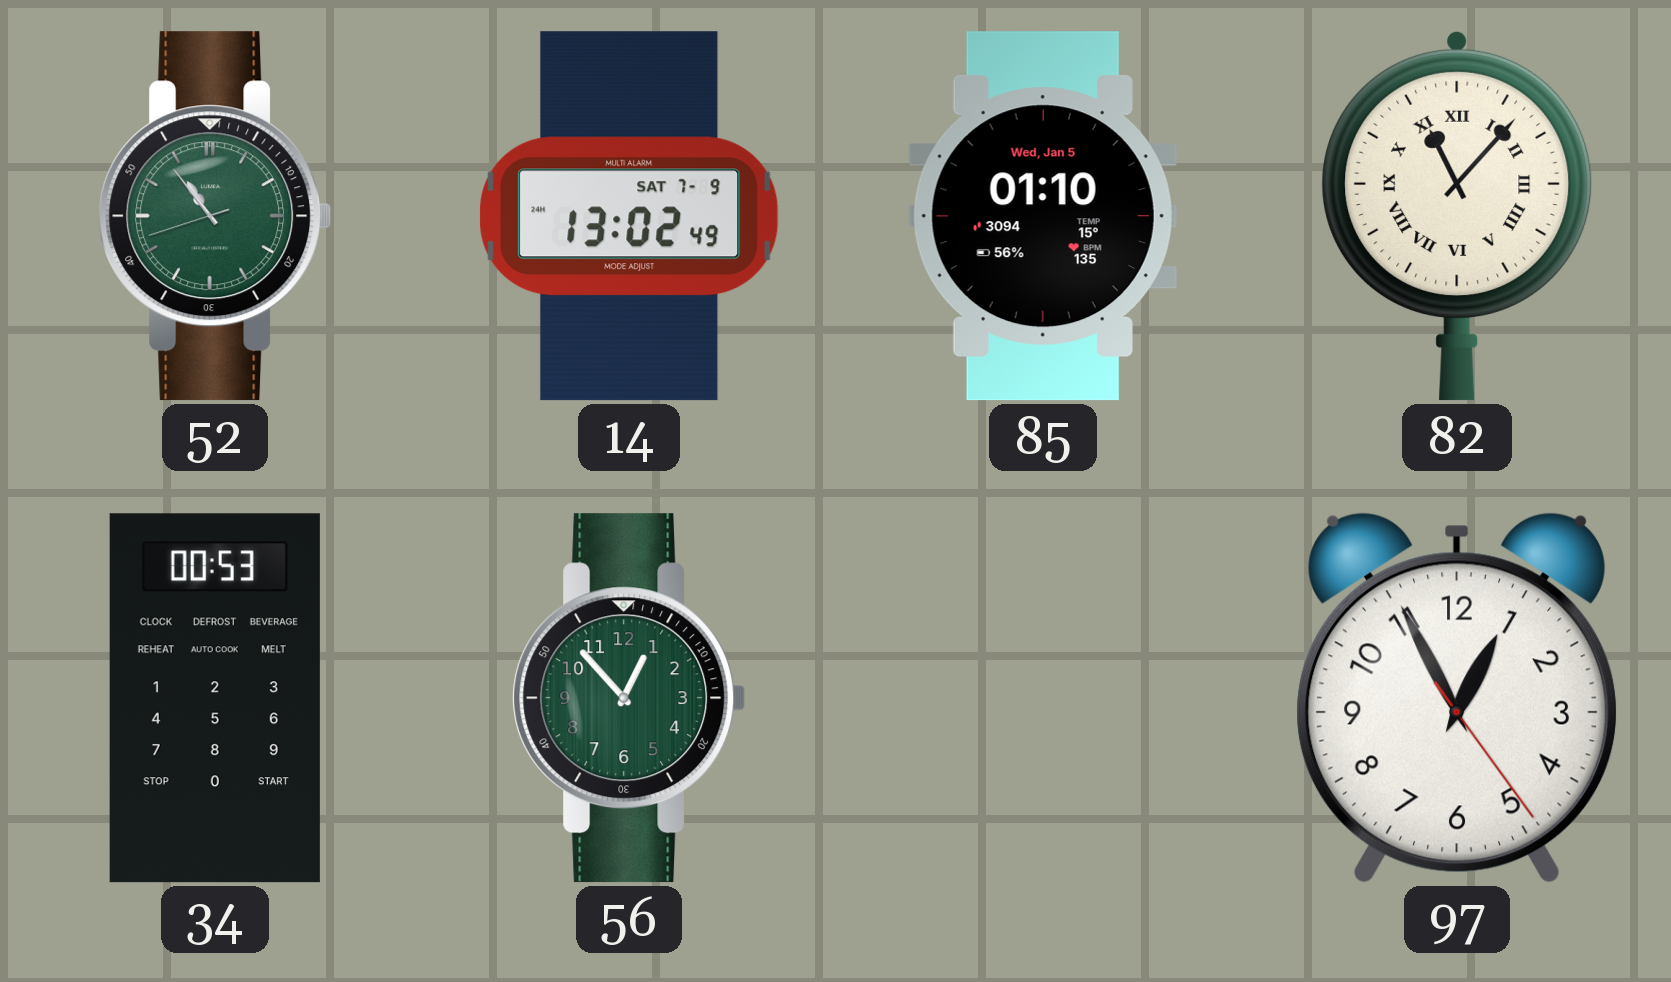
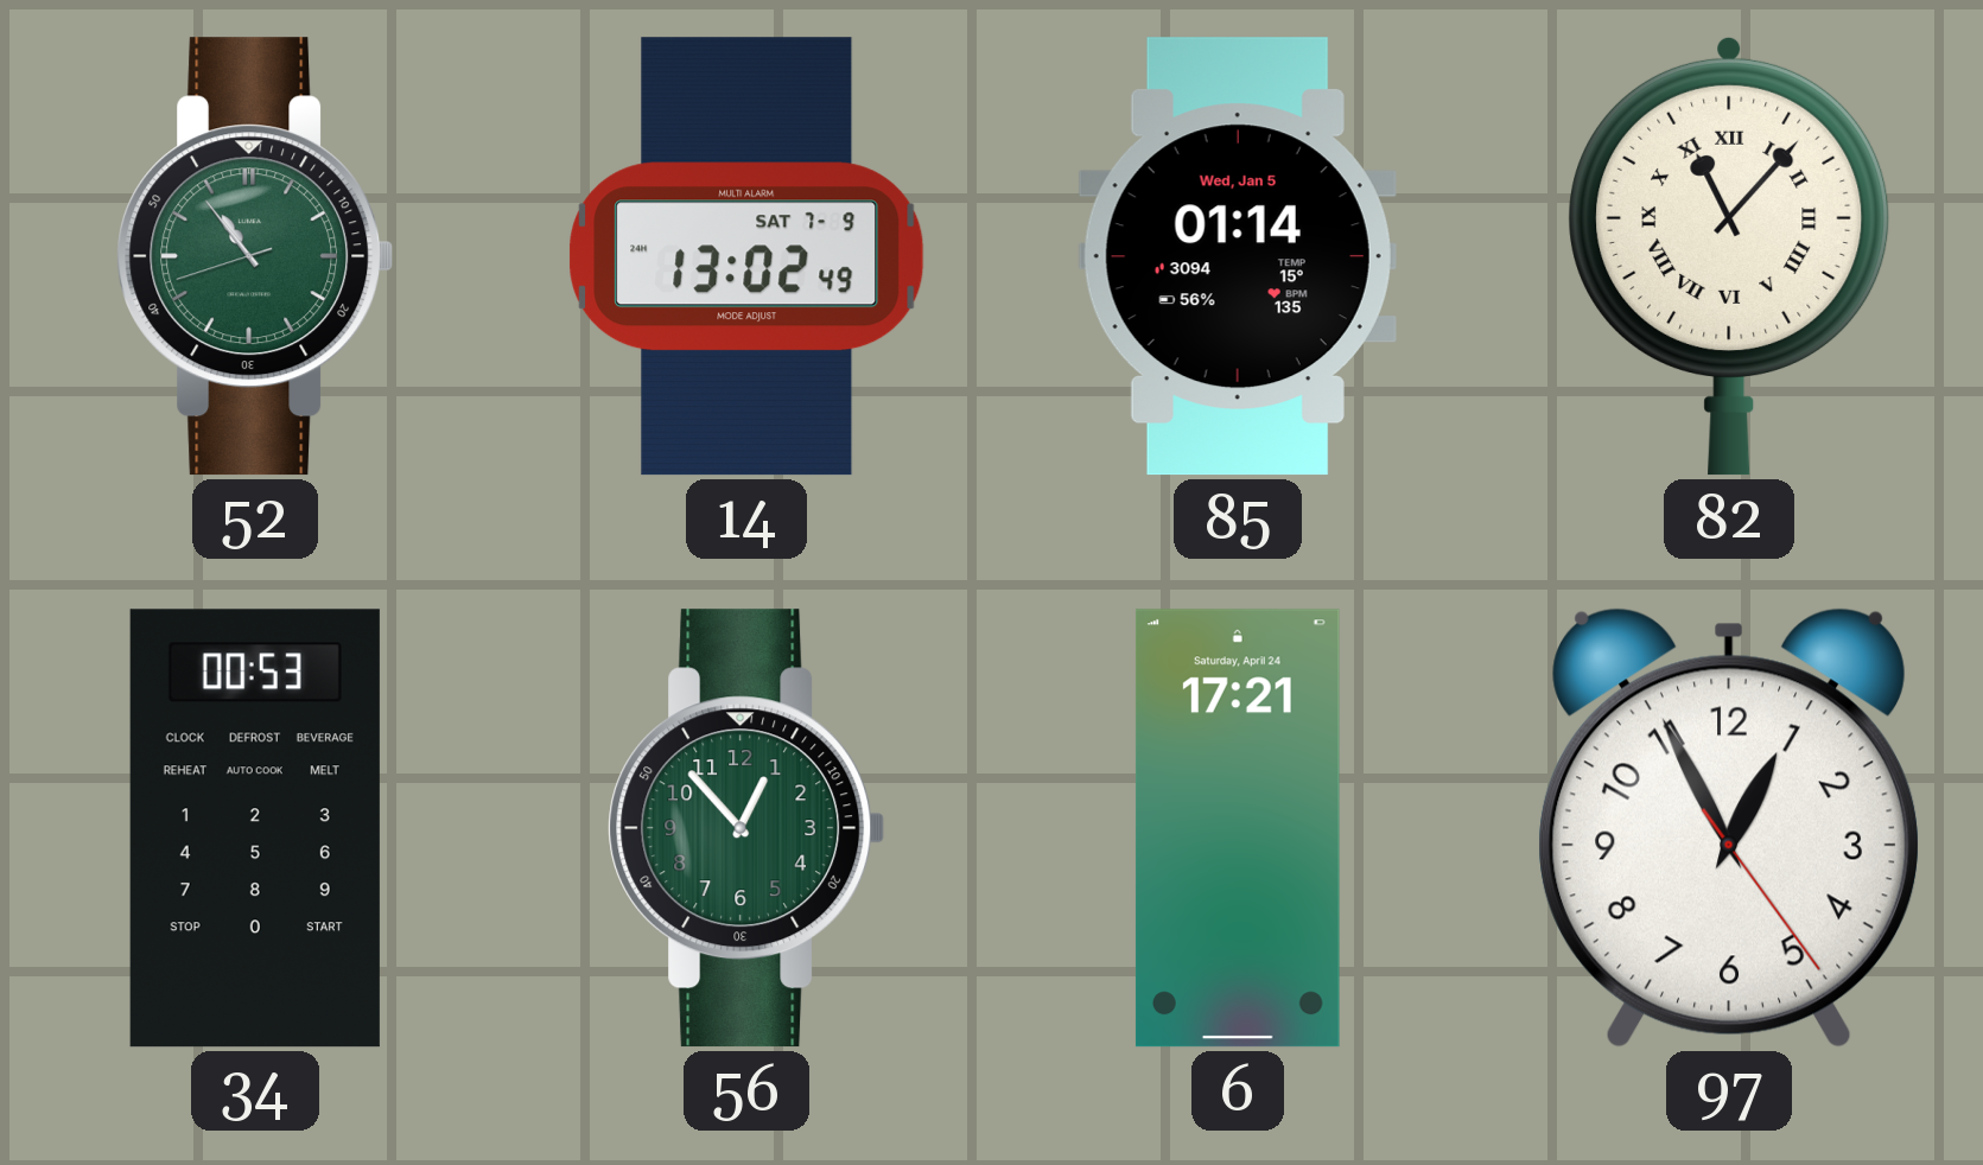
85: 01:10 -> 01:14
6: none -> 17:21
